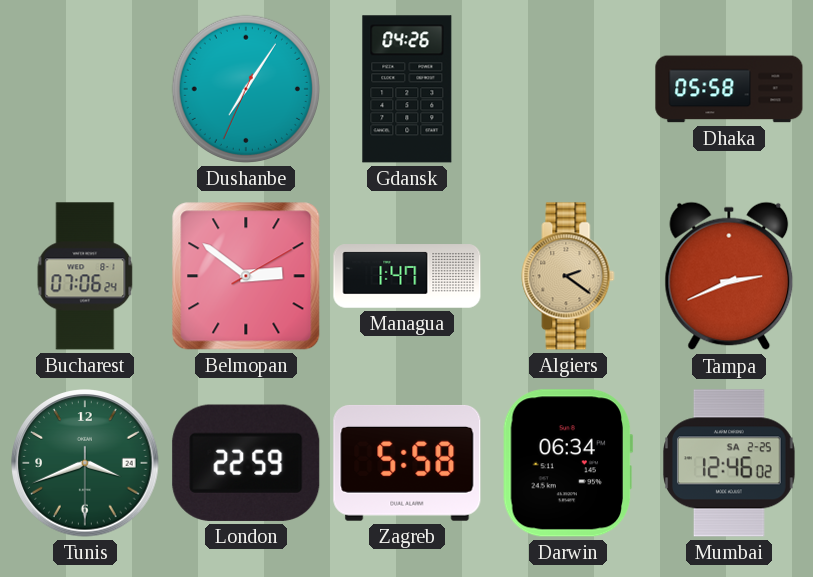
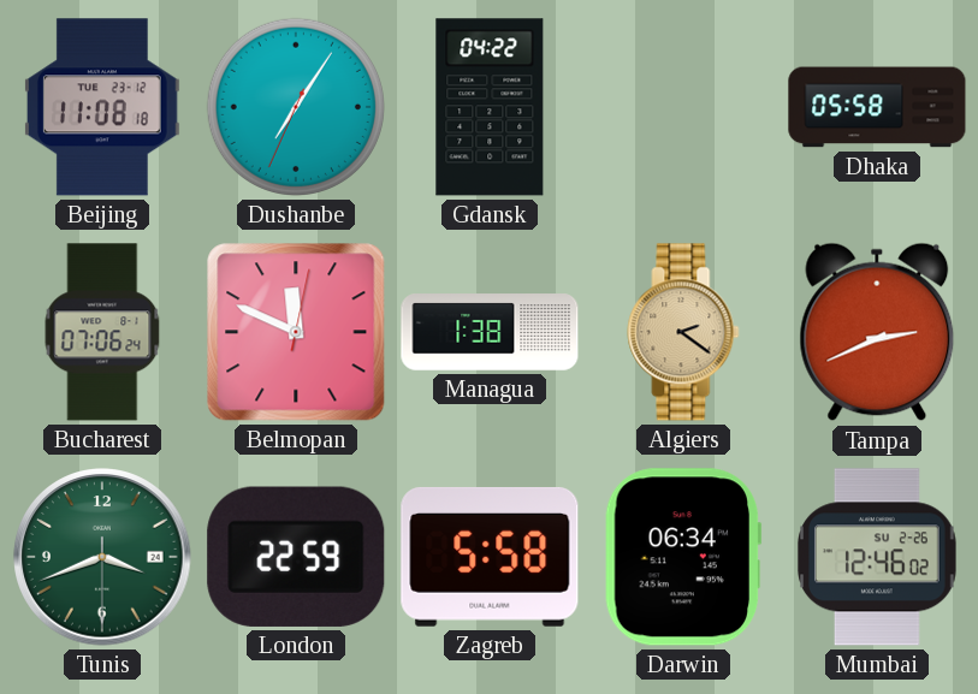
Beijing: none -> 11:08
Gdansk: 04:26 -> 04:22
Belmopan: 2:51 -> 11:49
Managua: 1:47 -> 1:38
Mumbai date: SA 2-25 -> SU 2-26
